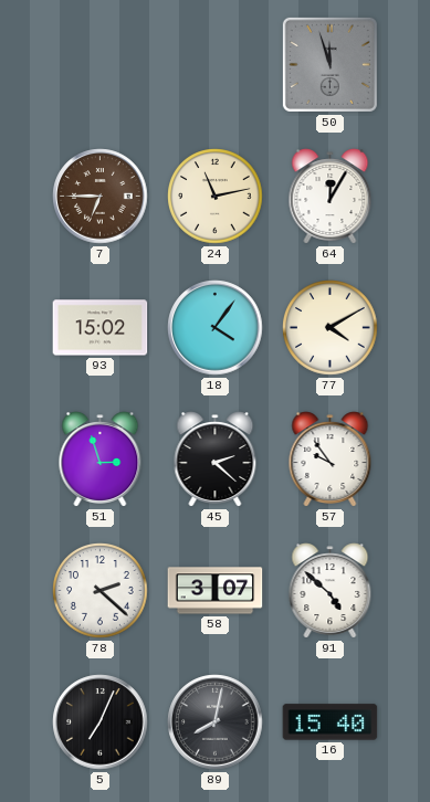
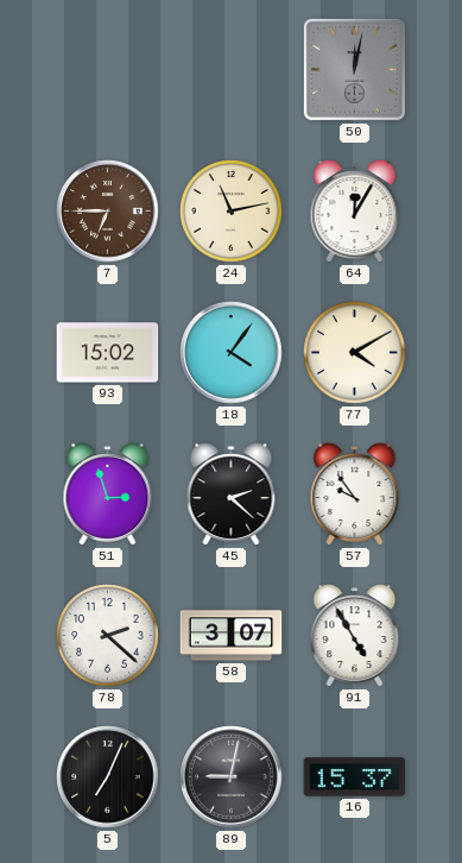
50: 11:57 -> 12:02
91: 4:52 -> 4:55
89: 8:02 -> 9:02
16: 15:40 -> 15:37
